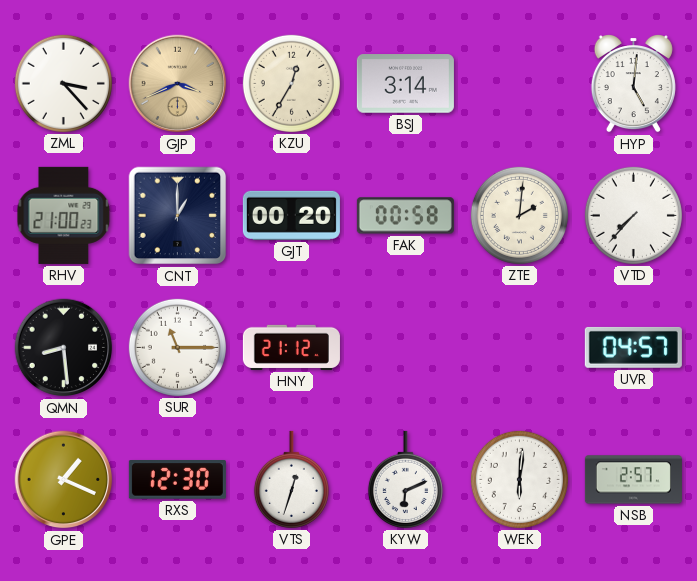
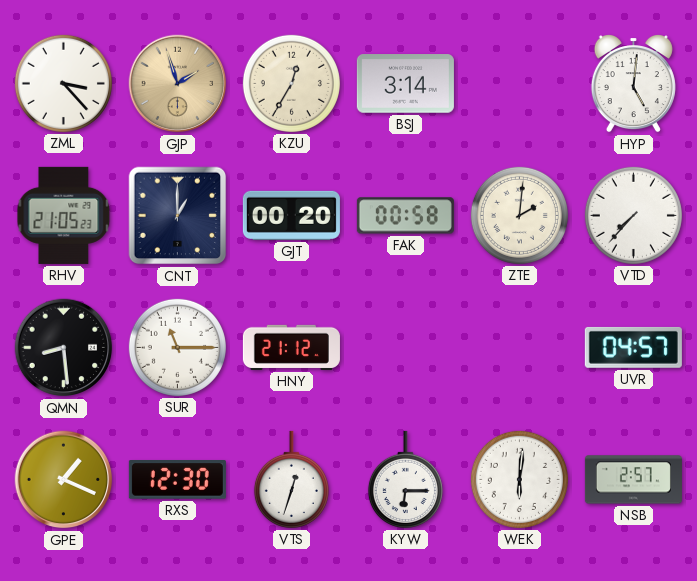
GJP: 3:41 -> 1:57
RHV: 21:00 -> 21:05
KYW: 6:11 -> 6:15
